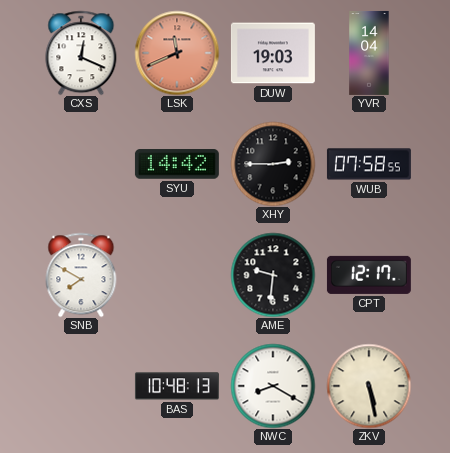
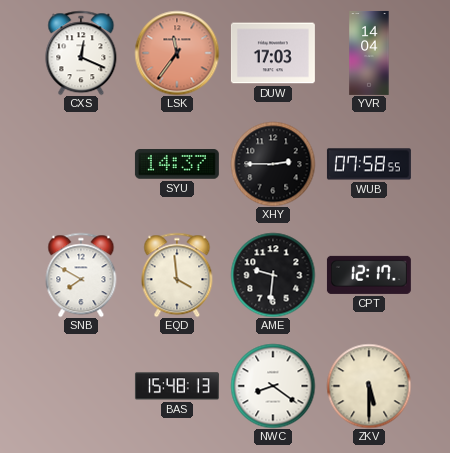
LSK: 11:41 -> 11:36
DUW: 19:03 -> 17:03
SYU: 14:42 -> 14:37
EQD: none -> 3:59
BAS: 10:48 -> 15:48
NWC: 8:20 -> 8:21
ZKV: 5:28 -> 5:30
